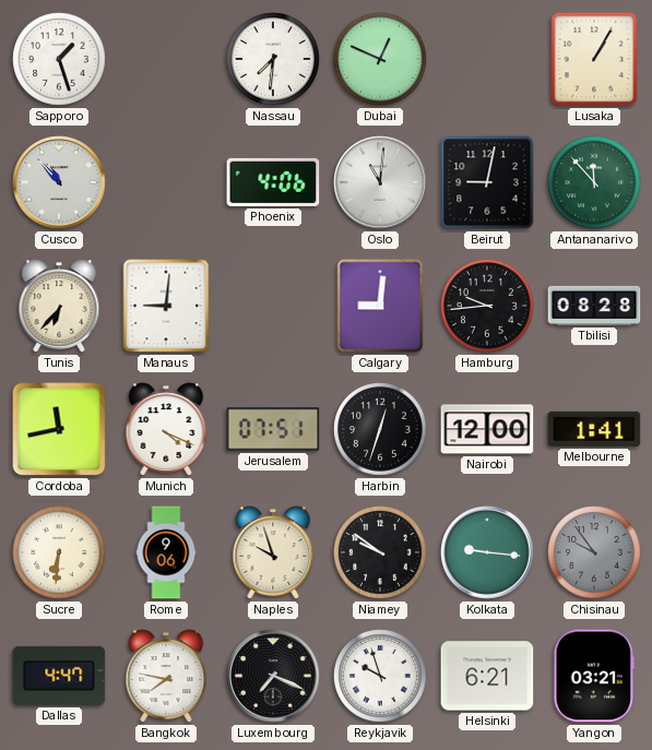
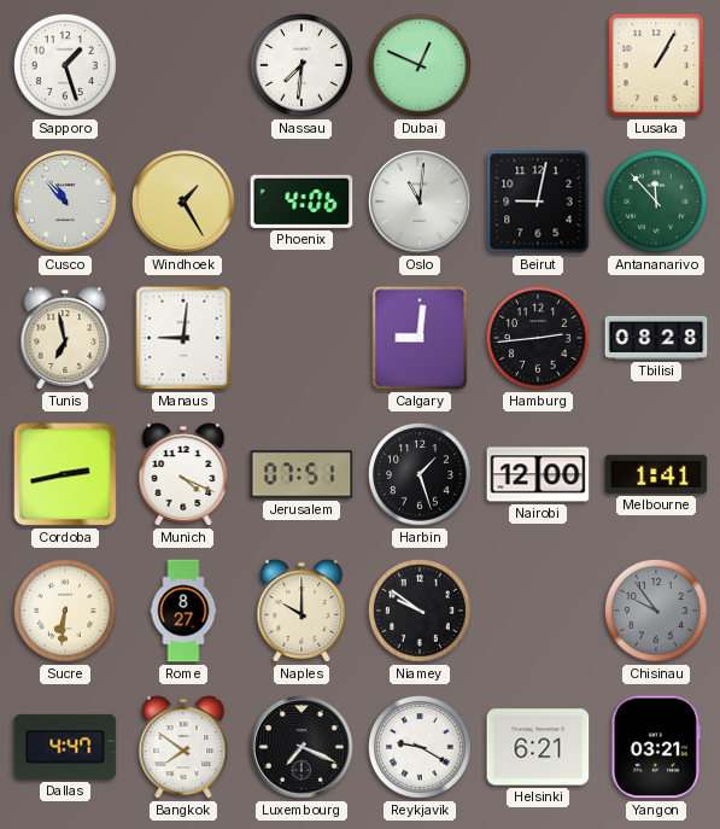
Windhoek: none -> 1:25
Tunis: 6:37 -> 6:58
Hamburg: 9:44 -> 2:44
Cordoba: 11:43 -> 2:43
Harbin: 12:33 -> 1:27
Rome: 9:06 -> 8:27
Naples: 9:57 -> 10:00
Kolkata: 9:16 -> none
Bangkok: 7:47 -> 7:51
Reykjavik: 9:57 -> 9:20
